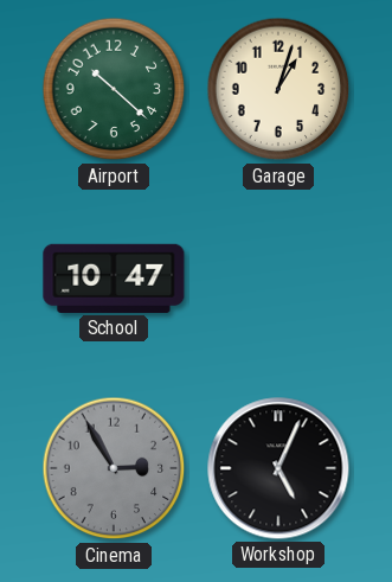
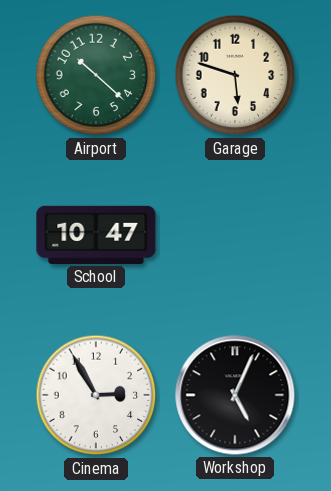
Garage: 1:03 -> 5:48
Cinema dial: grey -> white
